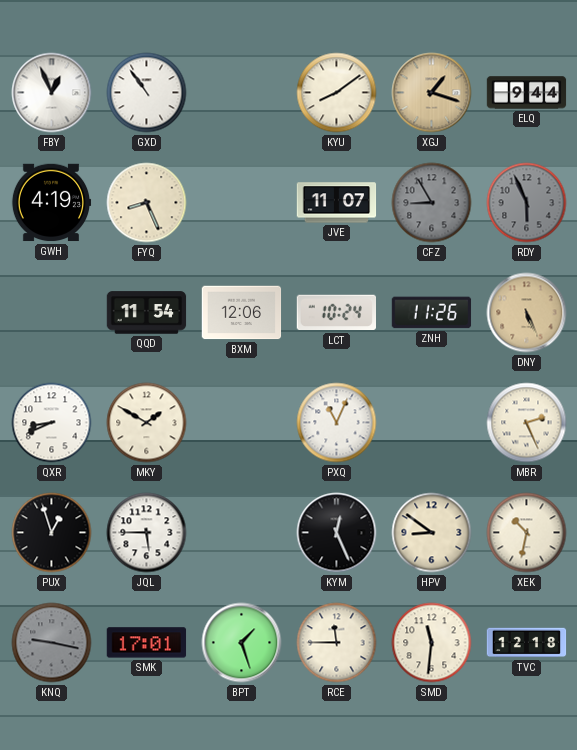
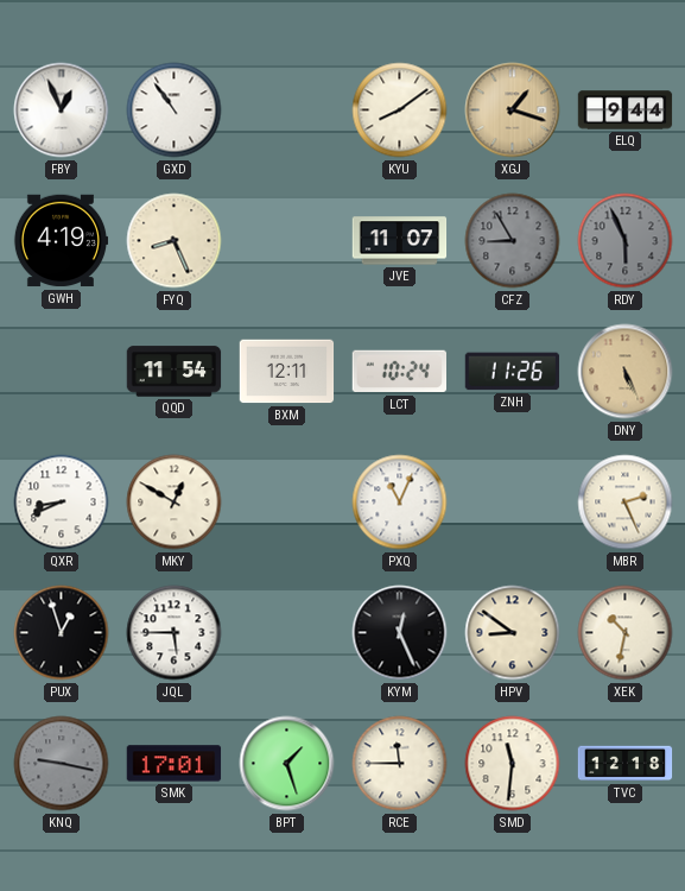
BXM: 12:06 -> 12:11
MKY: 1:50 -> 12:50
